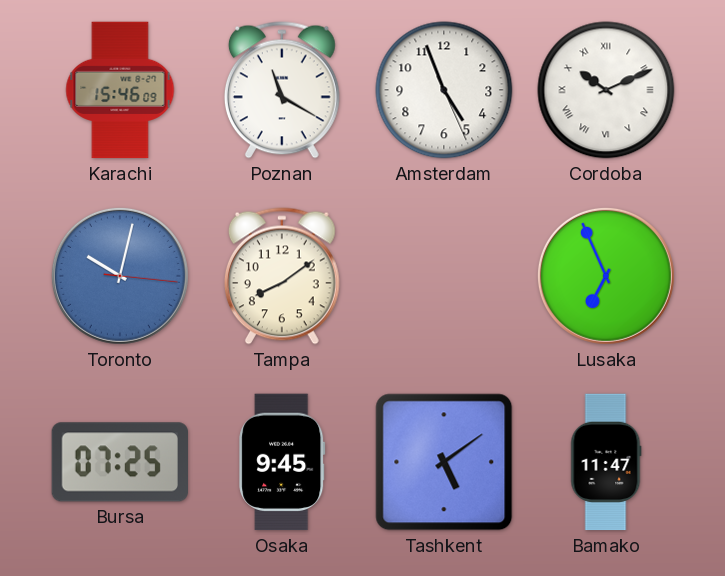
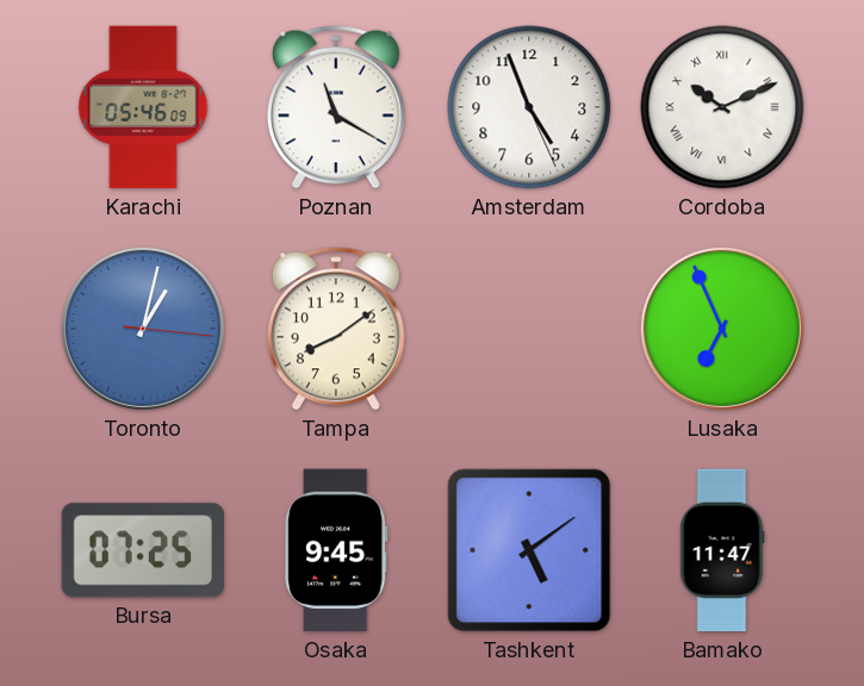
Karachi: 15:46 -> 05:46
Toronto: 10:02 -> 1:02
